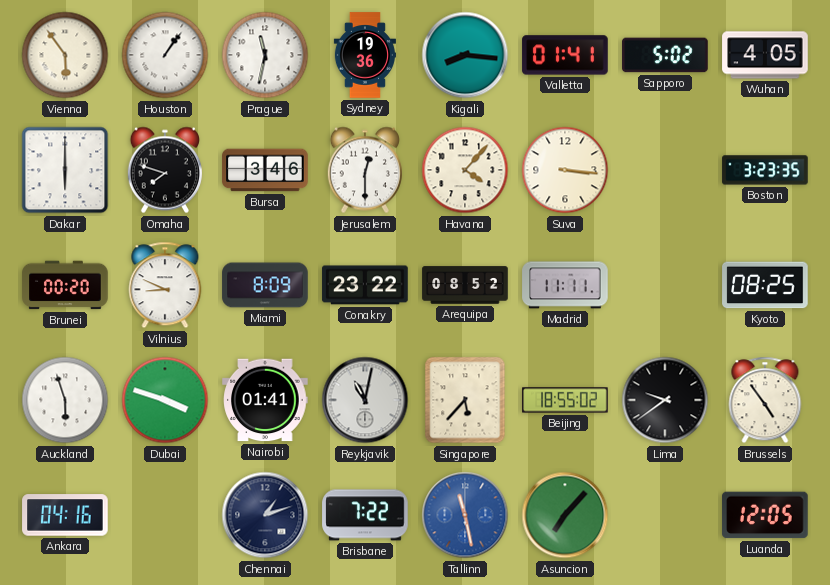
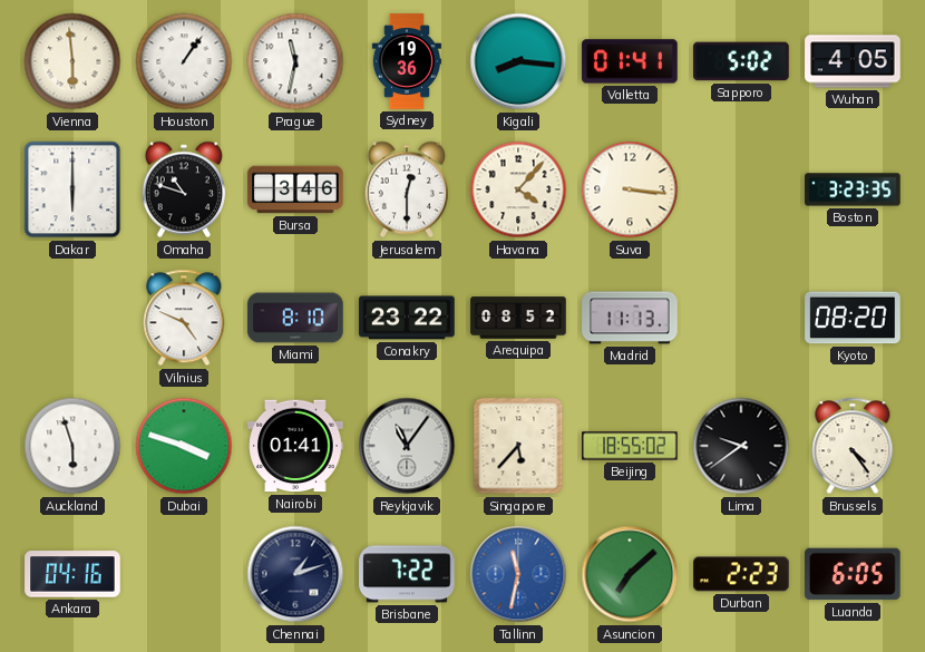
Vienna: 5:54 -> 5:59
Omaha: 7:48 -> 10:48
Brunei: 00:20 -> none
Vilnius: 8:49 -> 4:49
Miami: 8:09 -> 8:10
Madrid: 11:11 -> 11:13
Kyoto: 08:25 -> 08:20
Reykjavik: 11:02 -> 11:06
Brussels: 4:54 -> 4:24
Tallinn: 11:28 -> 11:32
Asuncion: 7:07 -> 7:08
Durban: none -> 2:23
Luanda: 12:05 -> 6:05
